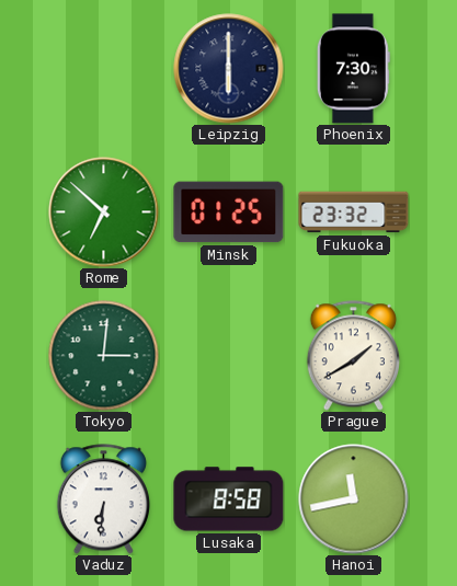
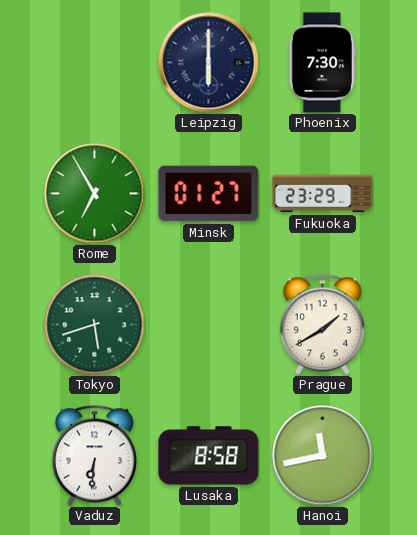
Rome: 6:52 -> 6:55
Minsk: 01:25 -> 01:27
Fukuoka: 23:32 -> 23:29
Tokyo: 3:01 -> 5:42
